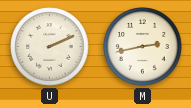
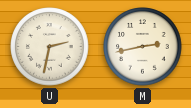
U: 2:11 -> 2:32
